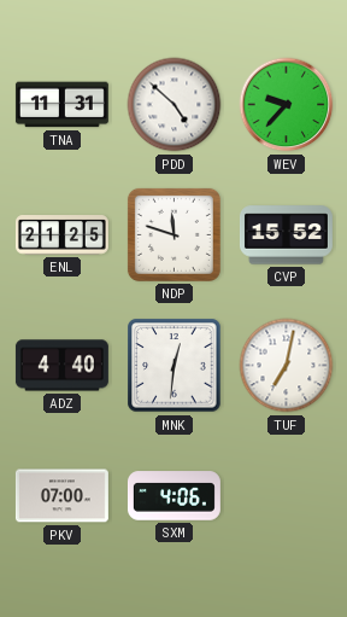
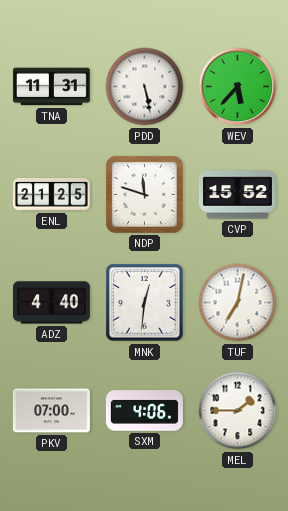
PDD: 4:52 -> 5:28
WEV: 9:37 -> 5:37
MEL: none -> 1:45
